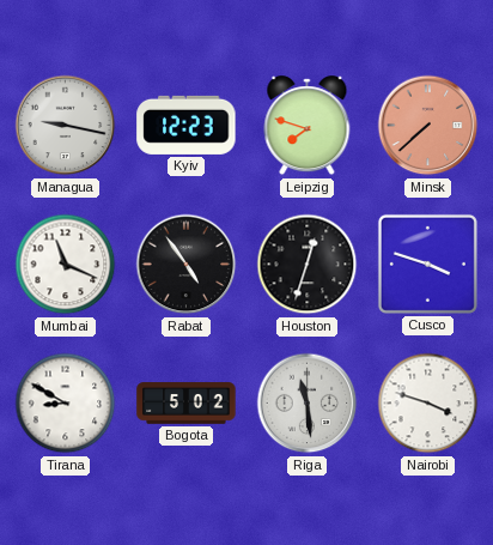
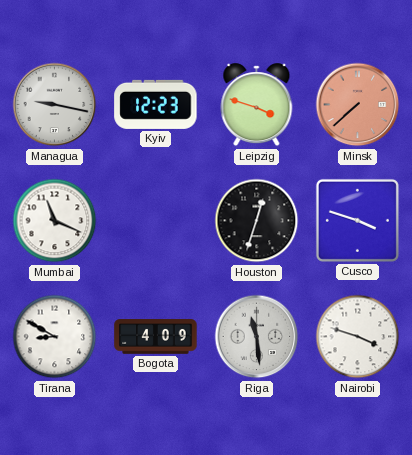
Leipzig: 7:48 -> 3:48
Rabat: 4:54 -> none
Bogota: 5:02 -> 4:09
